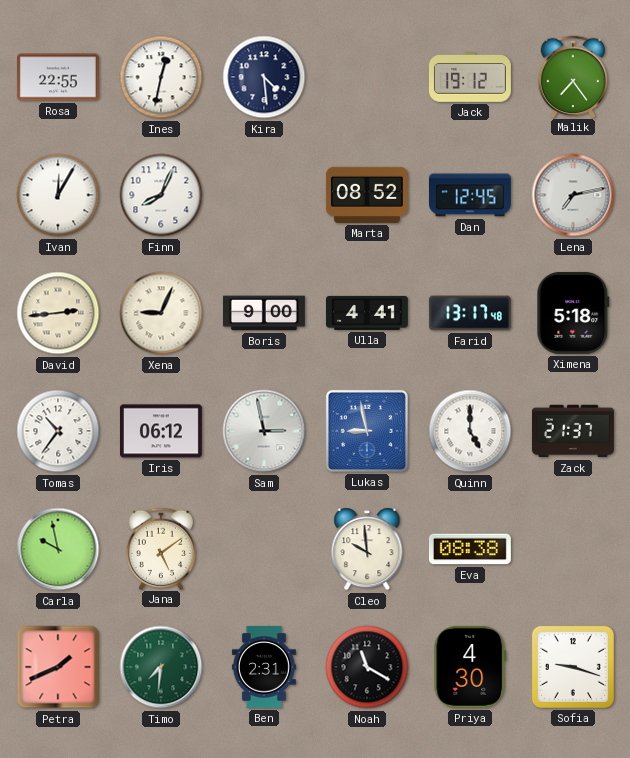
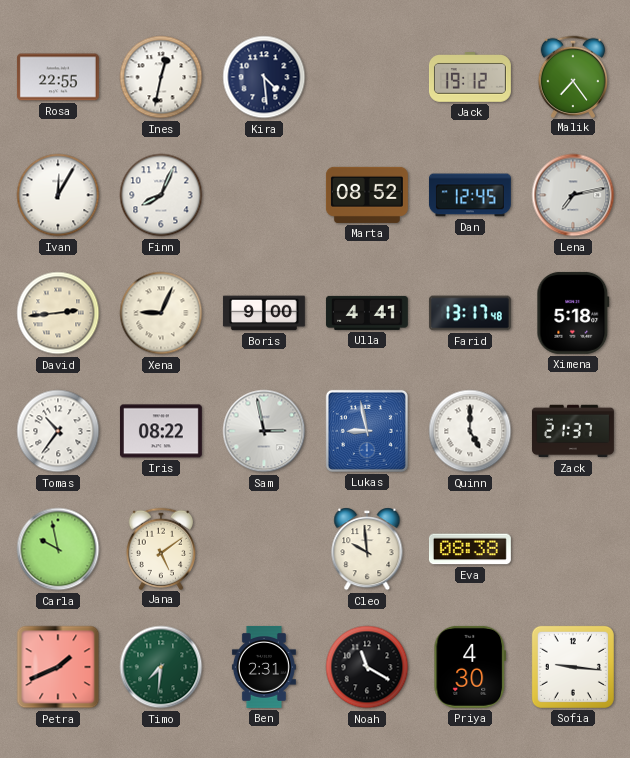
Iris: 06:12 -> 08:22
Sofia: 9:18 -> 9:16
